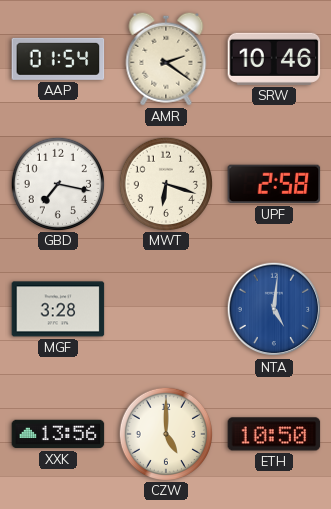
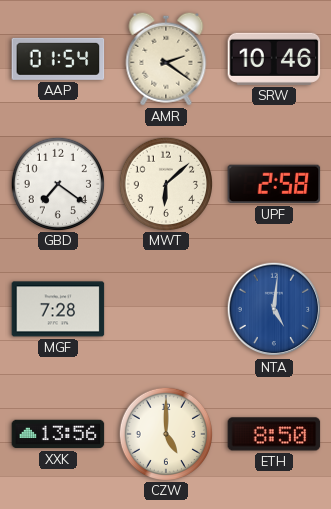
GBD: 7:17 -> 7:21
MWT: 6:18 -> 6:08
MGF: 3:28 -> 7:28
ETH: 10:50 -> 8:50
